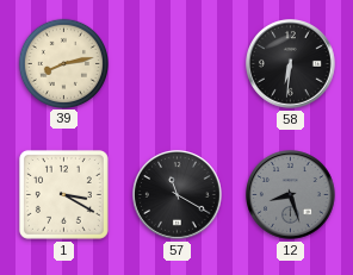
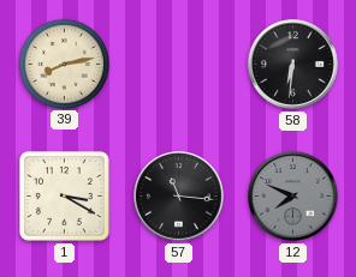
57: 11:20 -> 11:16
12: 8:27 -> 7:49
